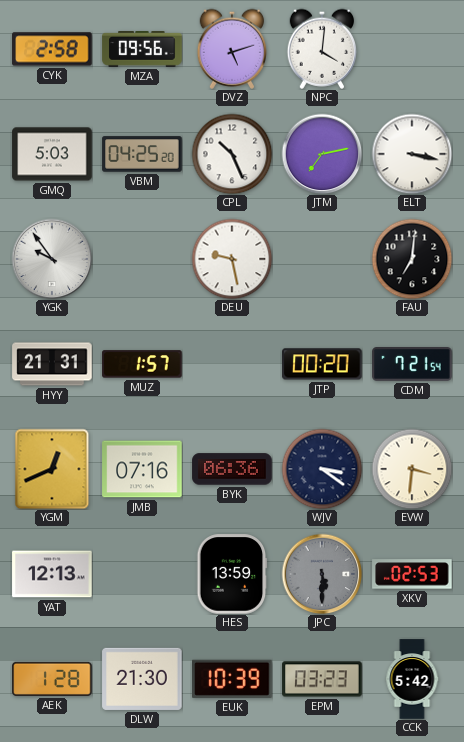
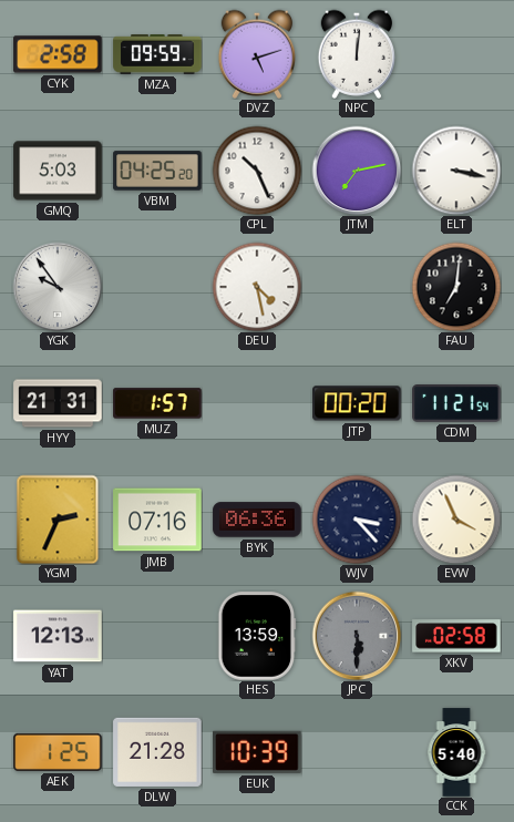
MZA: 09:56 -> 09:59
NPC: 4:01 -> 12:01
DEU: 9:28 -> 4:28
CDM: 7:21 -> 11:21
YGM: 12:41 -> 2:34
WJV: 3:21 -> 3:23
EVW: 3:31 -> 3:56
XKV: 02:53 -> 02:58
AEK: 1:28 -> 1:25
DLW: 21:30 -> 21:28
EPM: 03:23 -> none
CCK: 5:42 -> 5:40
